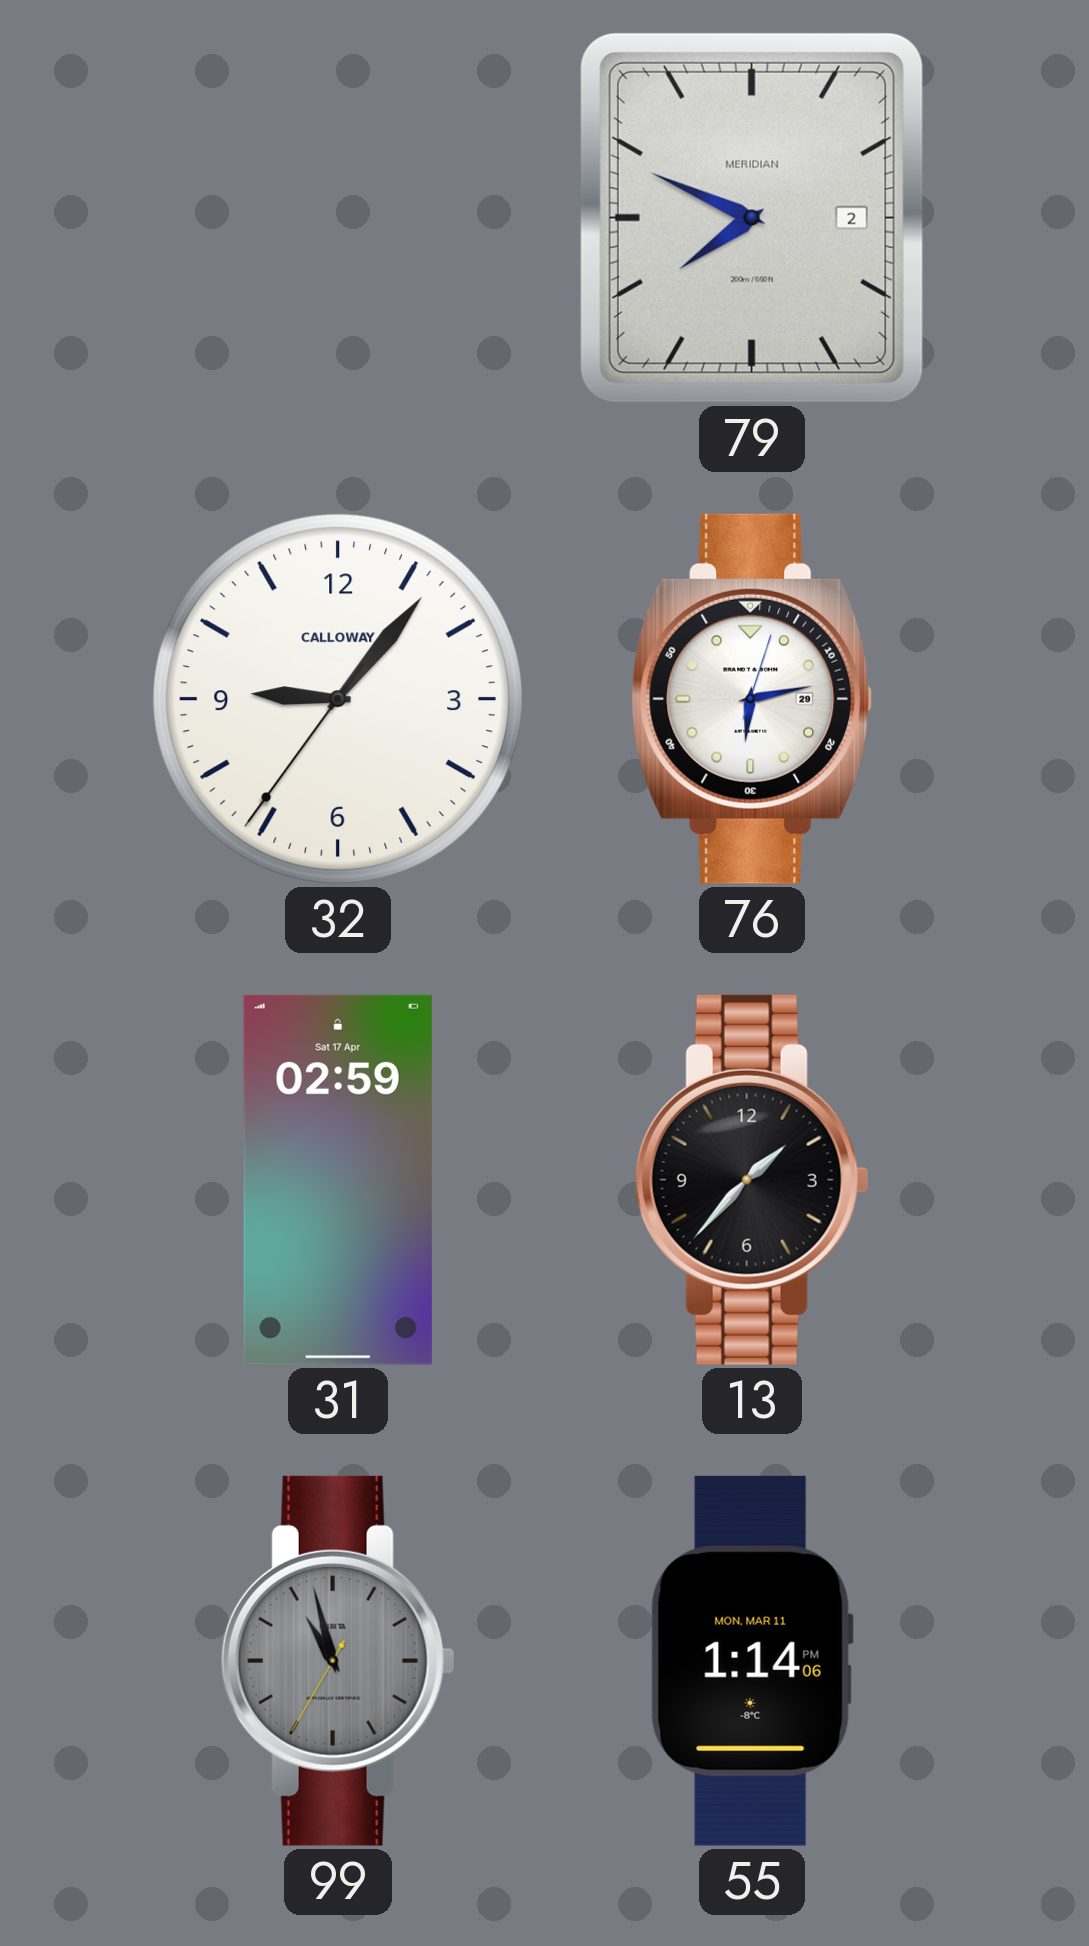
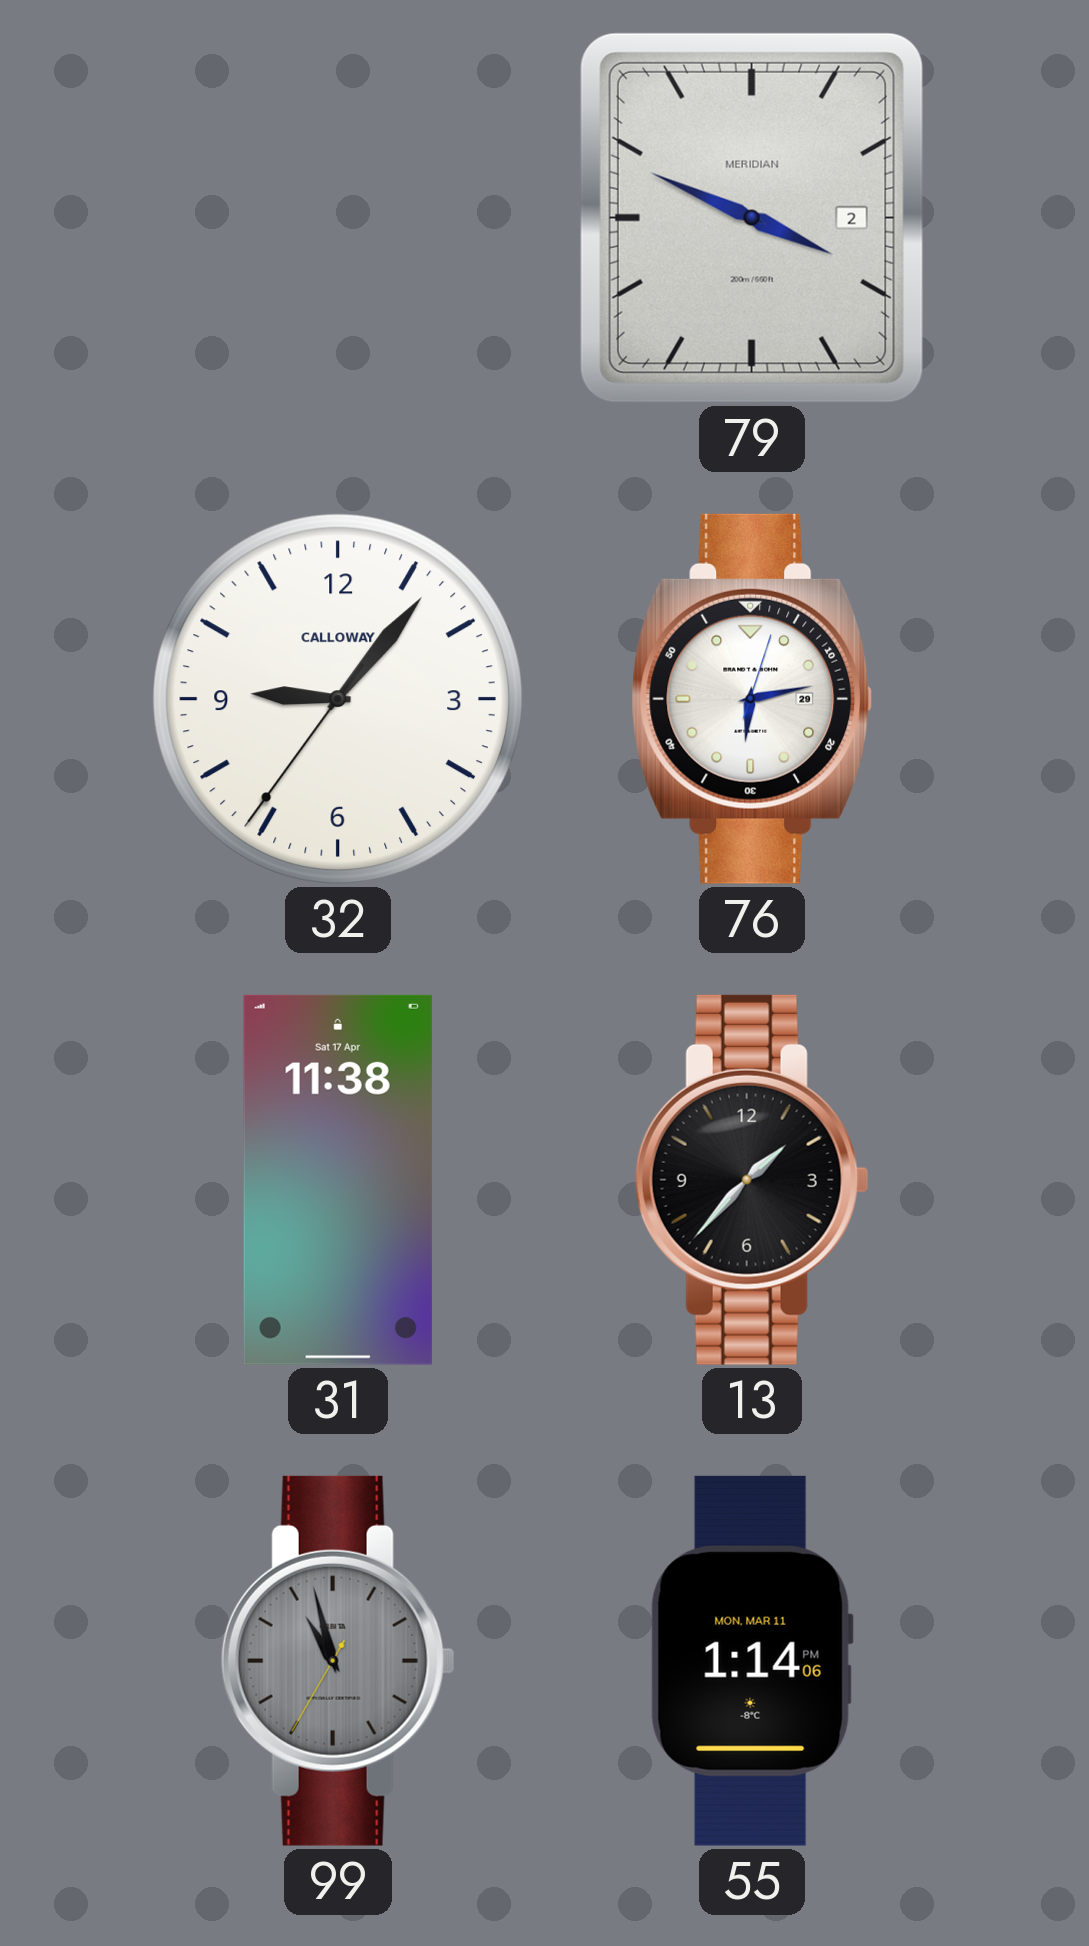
79: 7:49 -> 3:49
31: 02:59 -> 11:38
